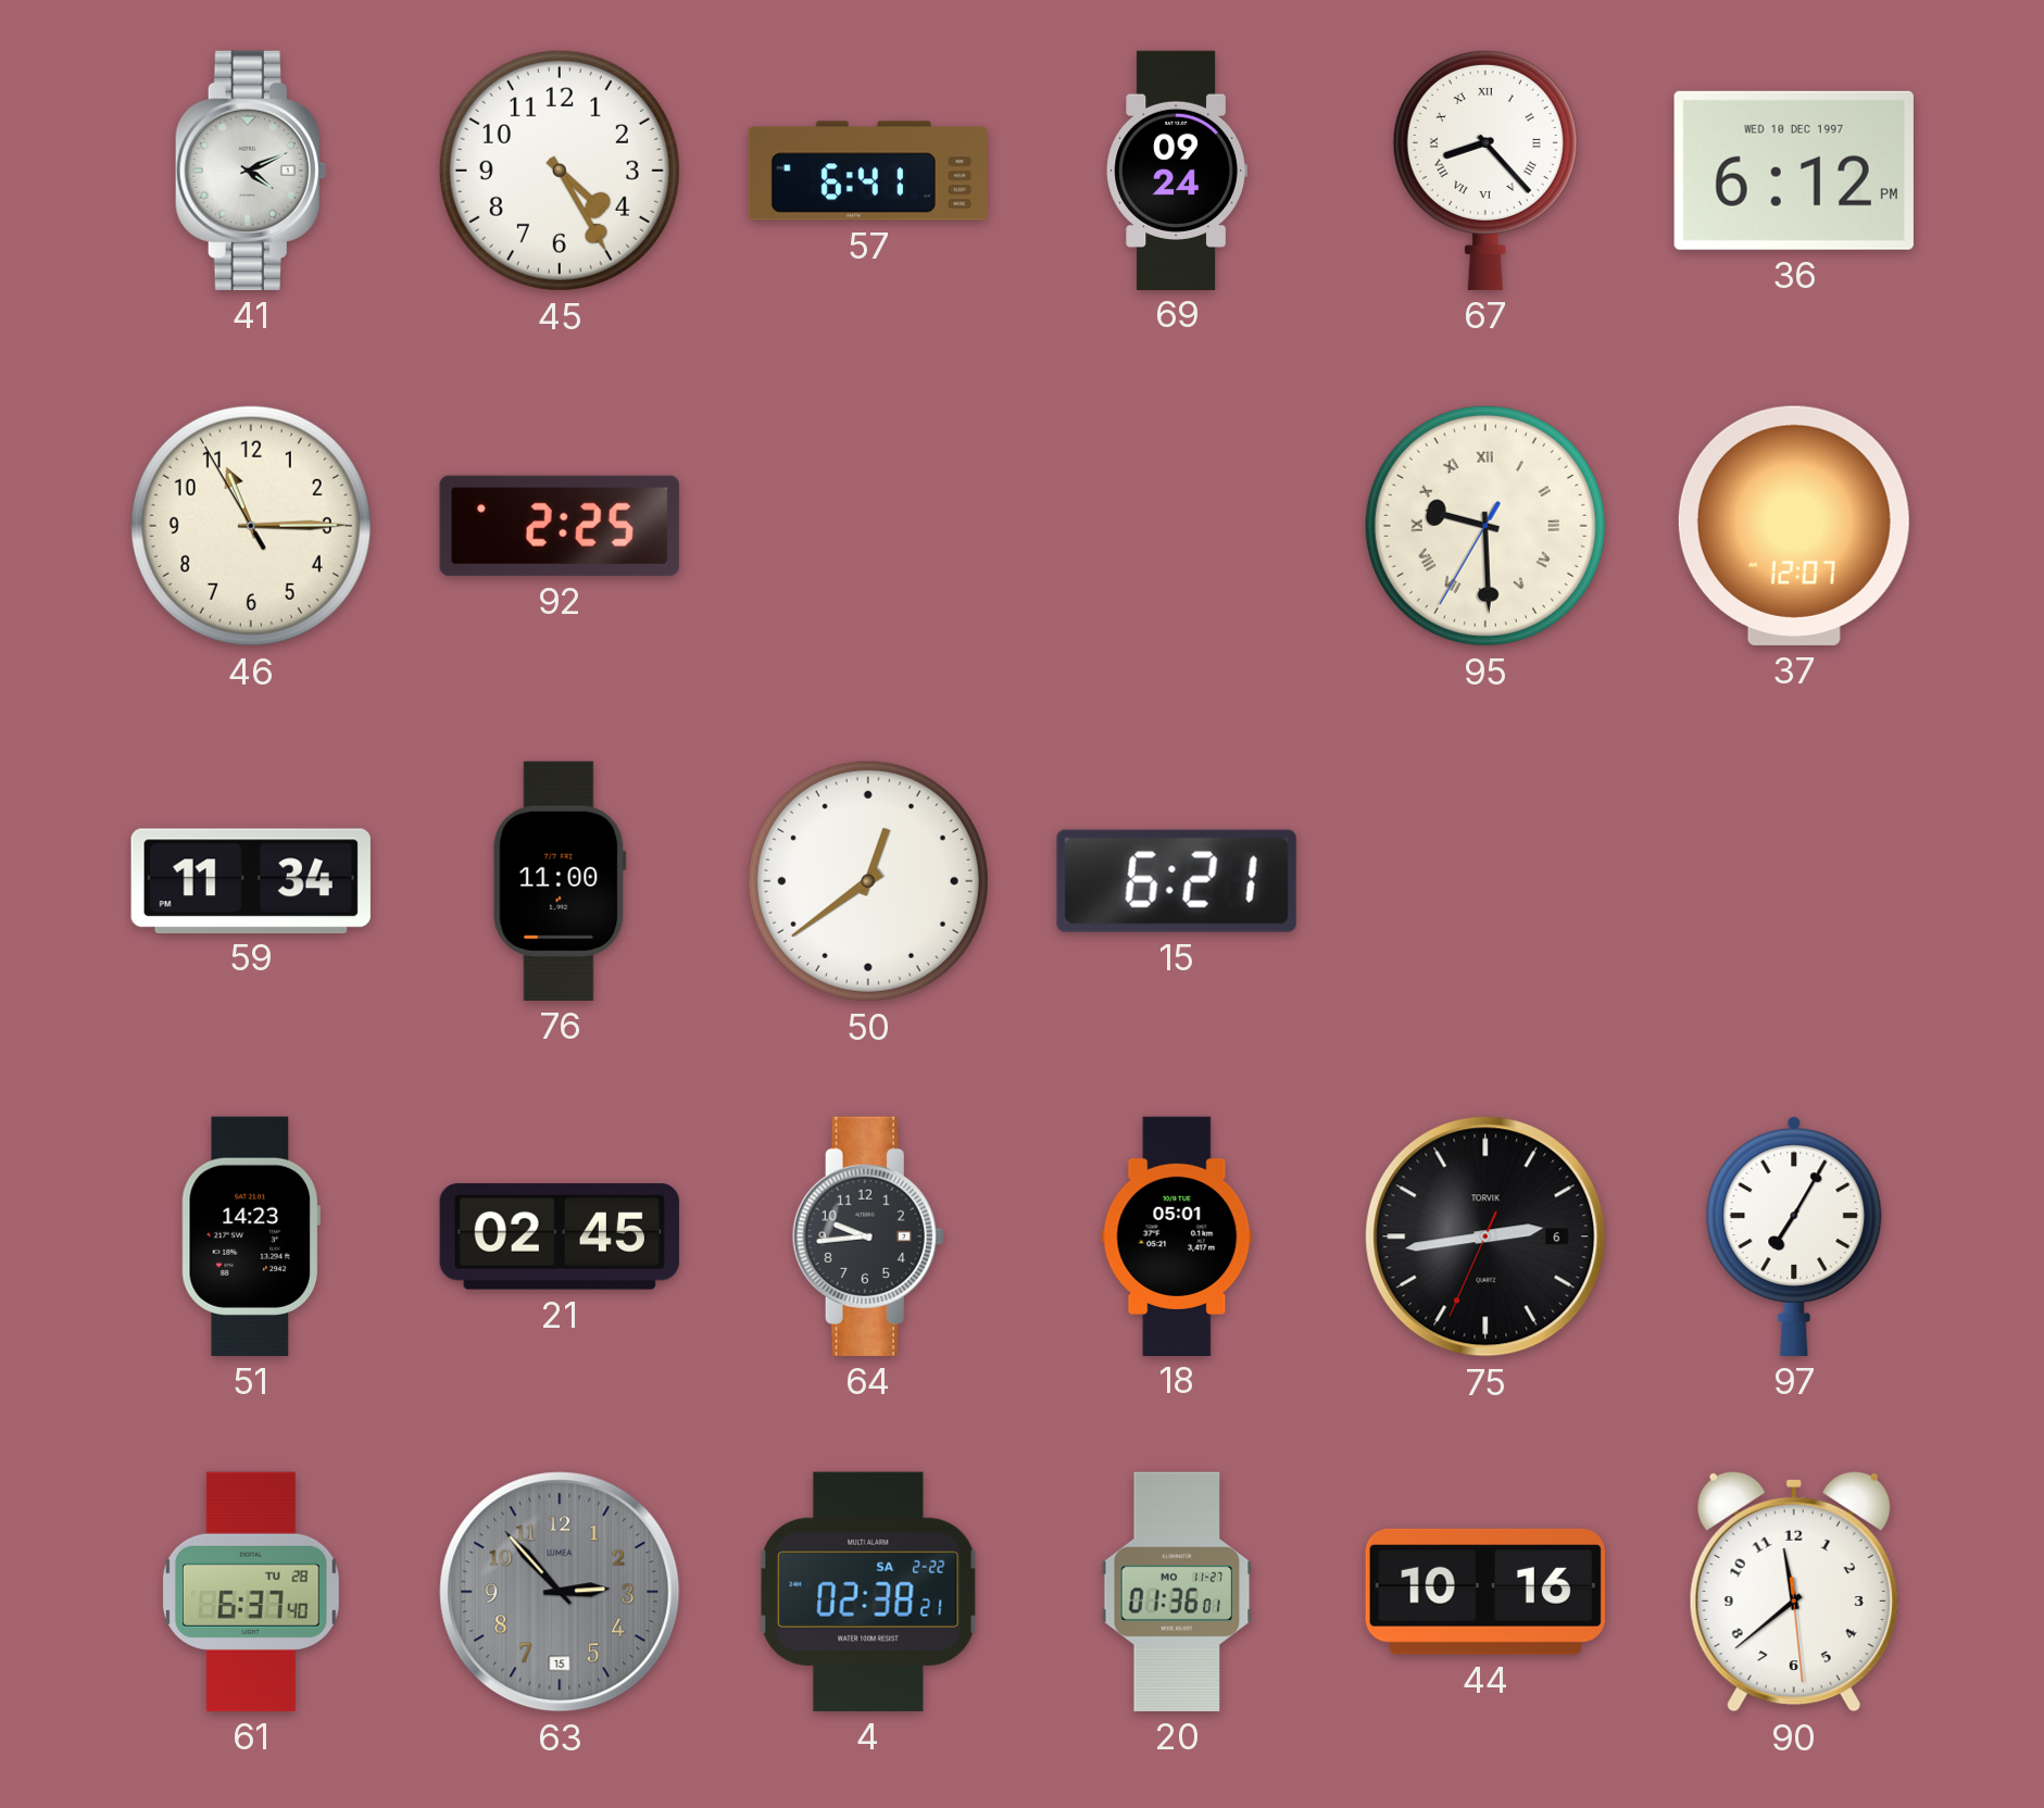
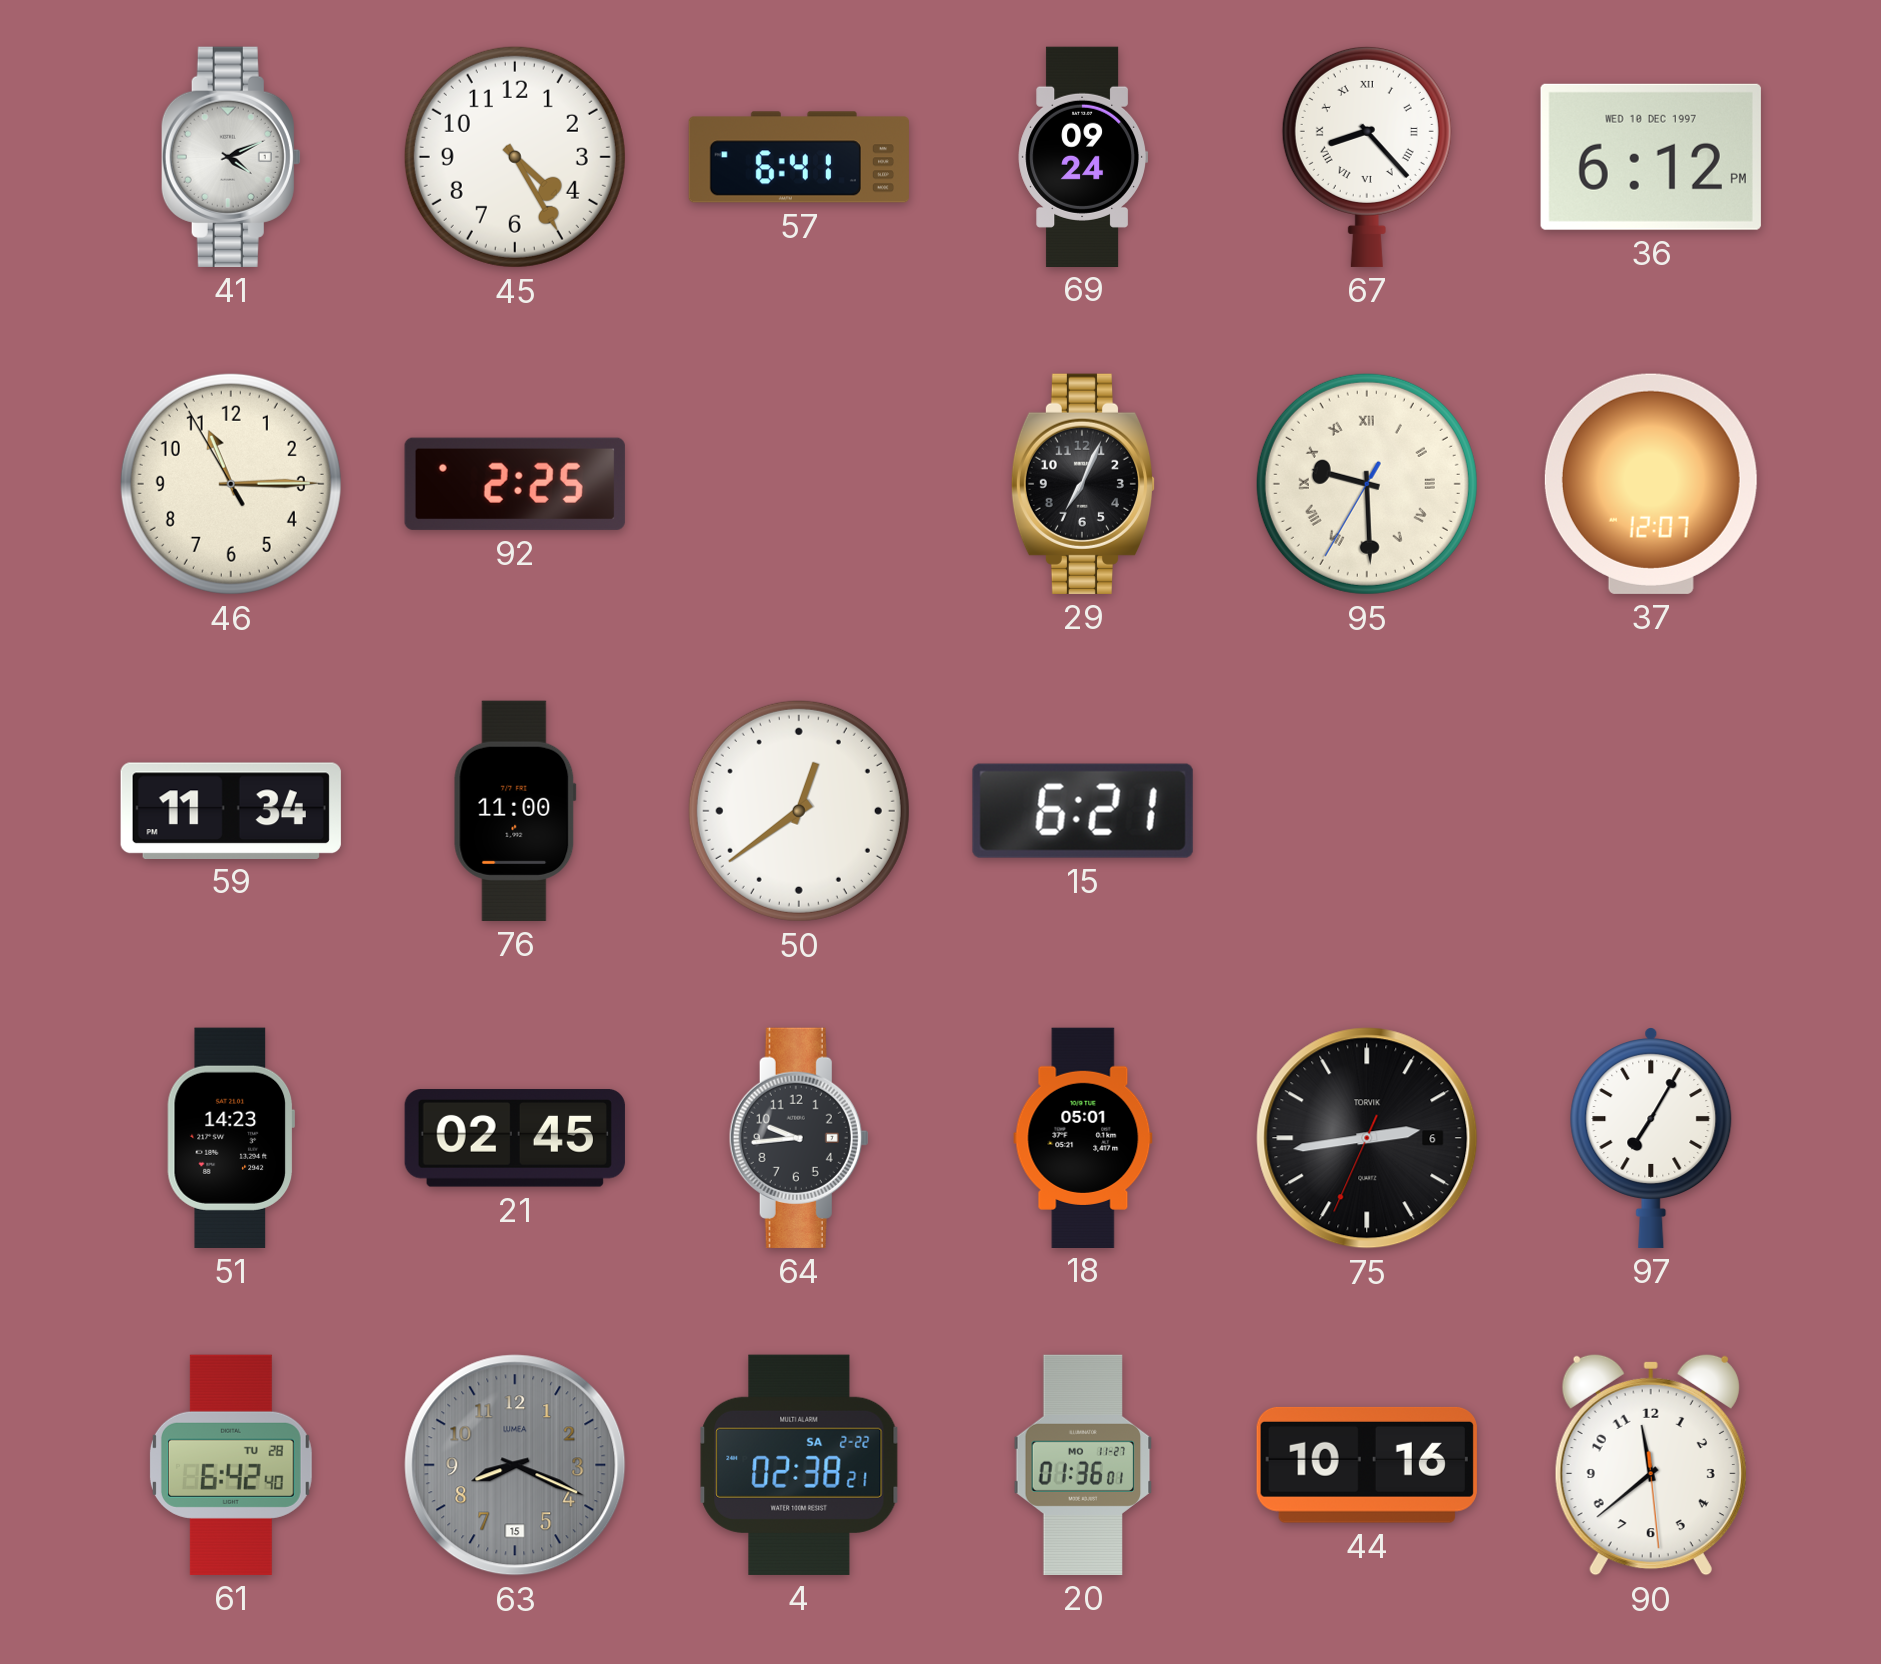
29: none -> 7:04
61: 6:37 -> 6:42
63: 2:53 -> 8:19
